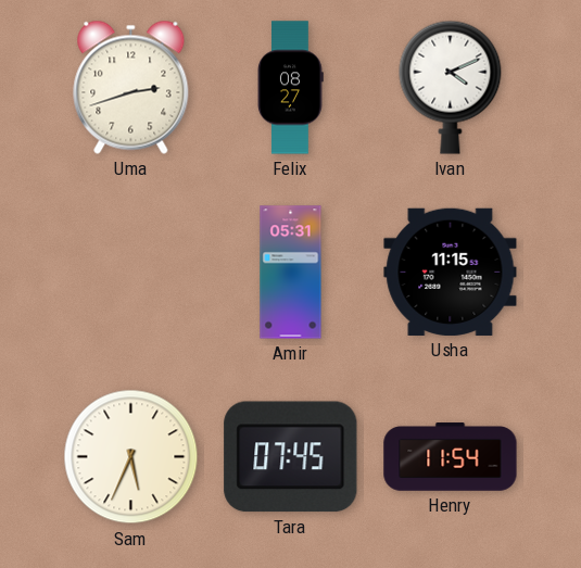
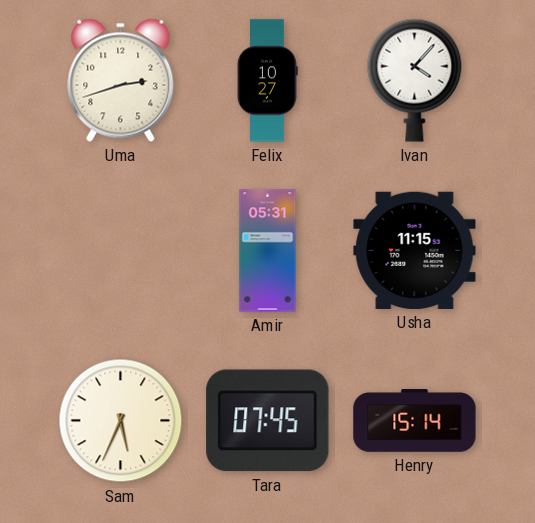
Felix: 08:27 -> 10:27
Ivan: 4:11 -> 4:07
Henry: 11:54 -> 15:14
